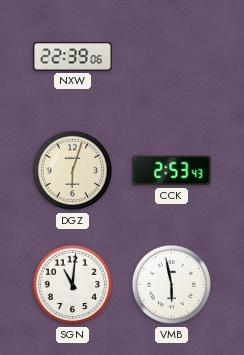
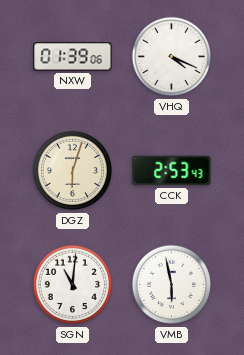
NXW: 22:39 -> 01:39
VHQ: none -> 4:19
